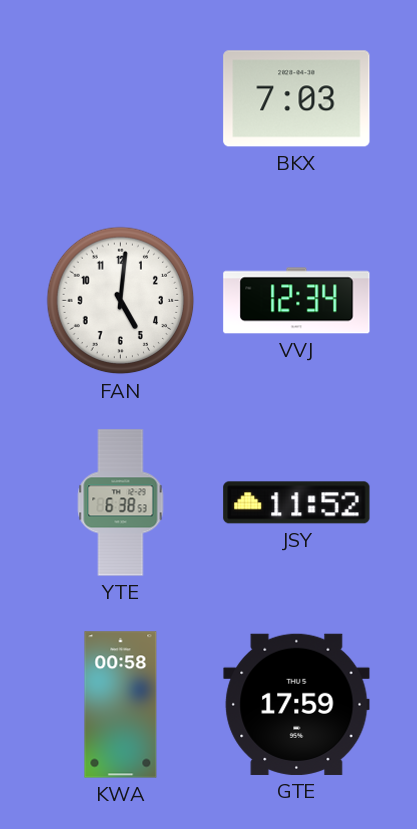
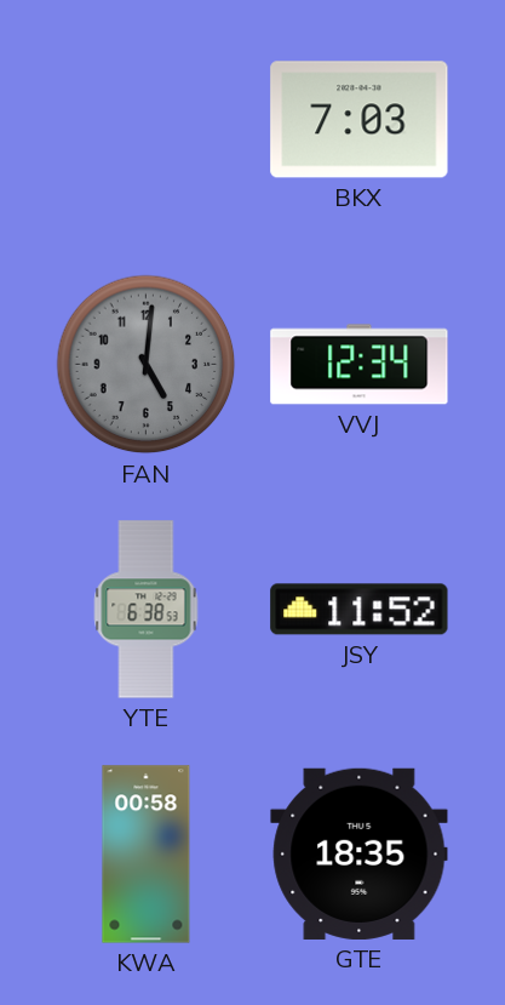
FAN dial: white -> grey
GTE: 17:59 -> 18:35
